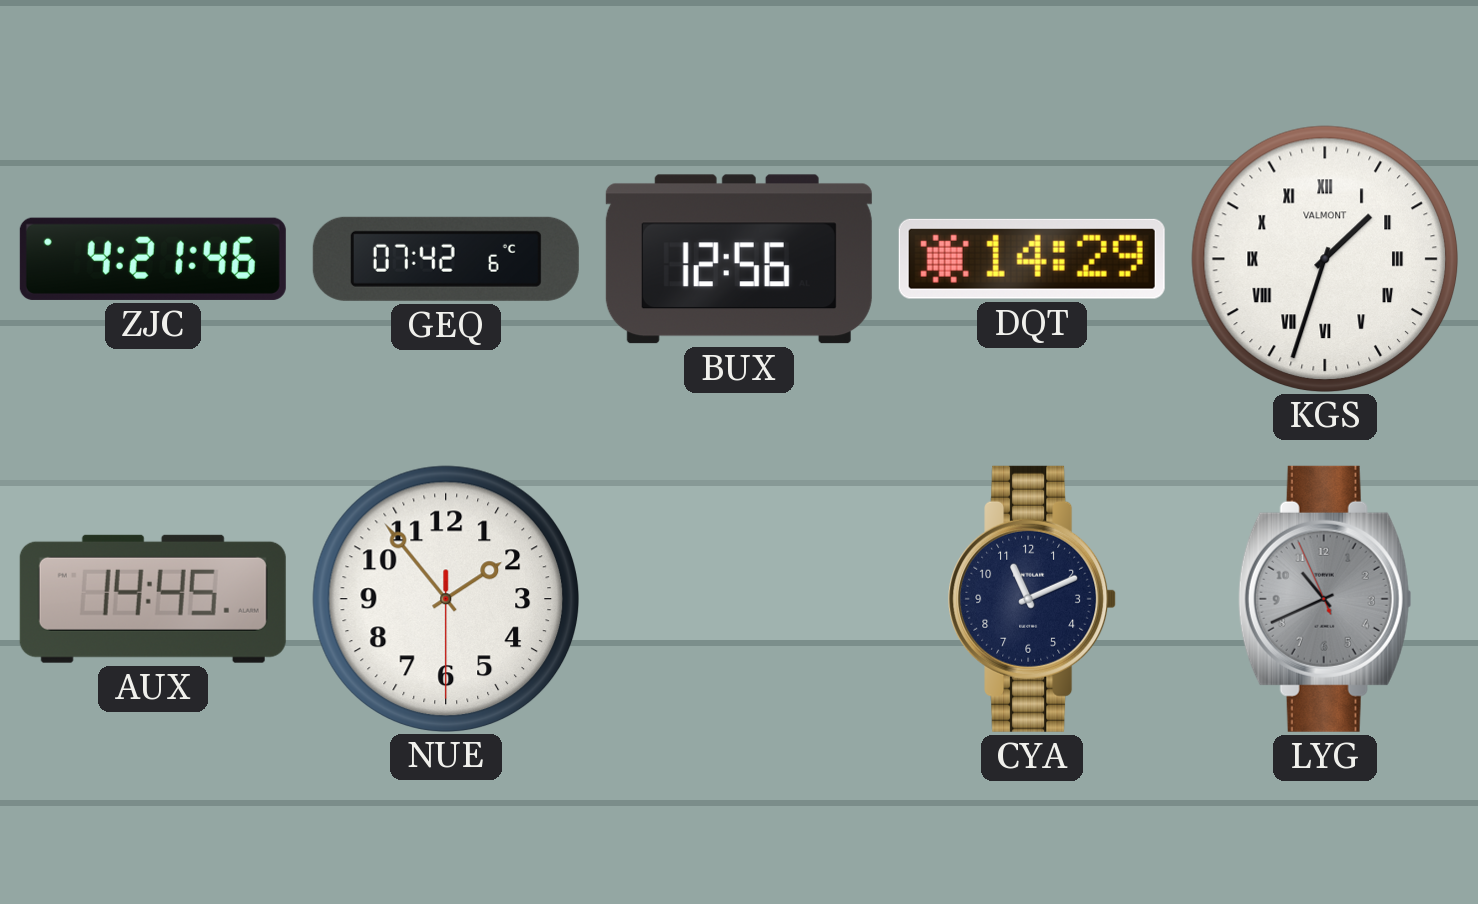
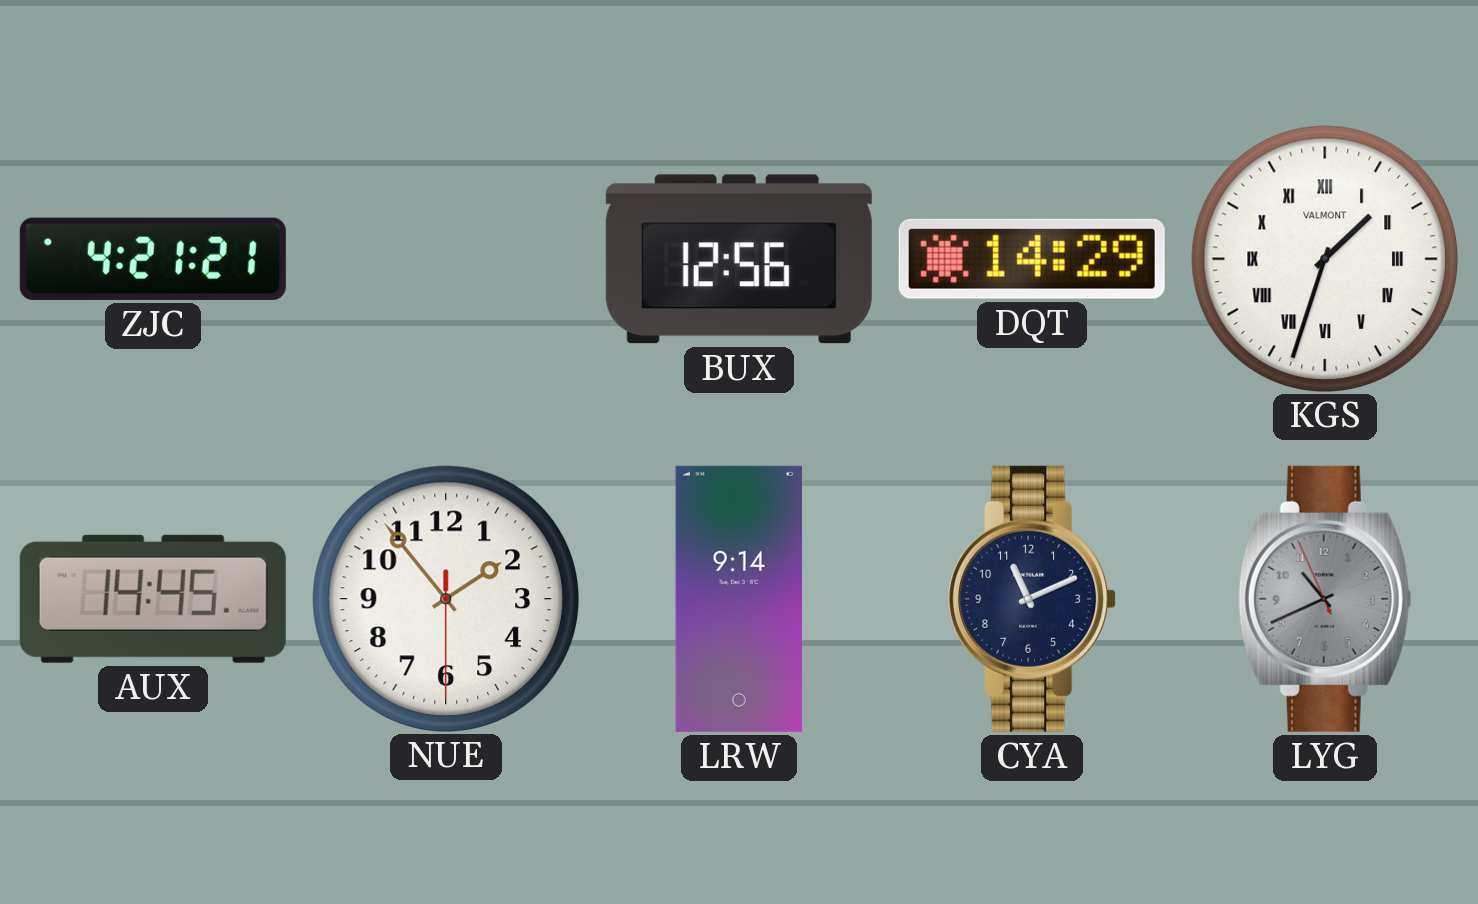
ZJC: 4:21:46 -> 4:21:21
GEQ: 07:42 -> none
LRW: none -> 9:14
